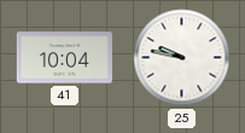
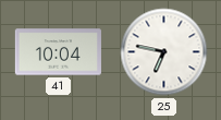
25: 9:47 -> 6:47
